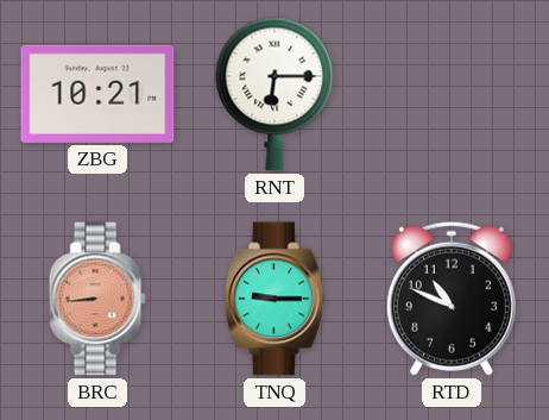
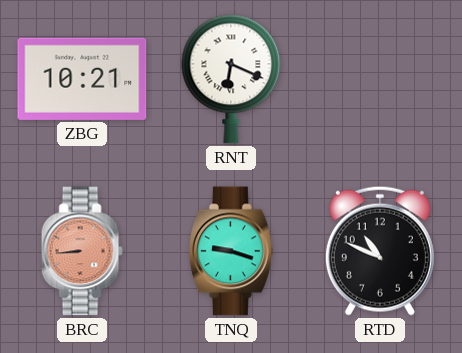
RNT: 6:15 -> 6:19
TNQ: 9:15 -> 9:18
